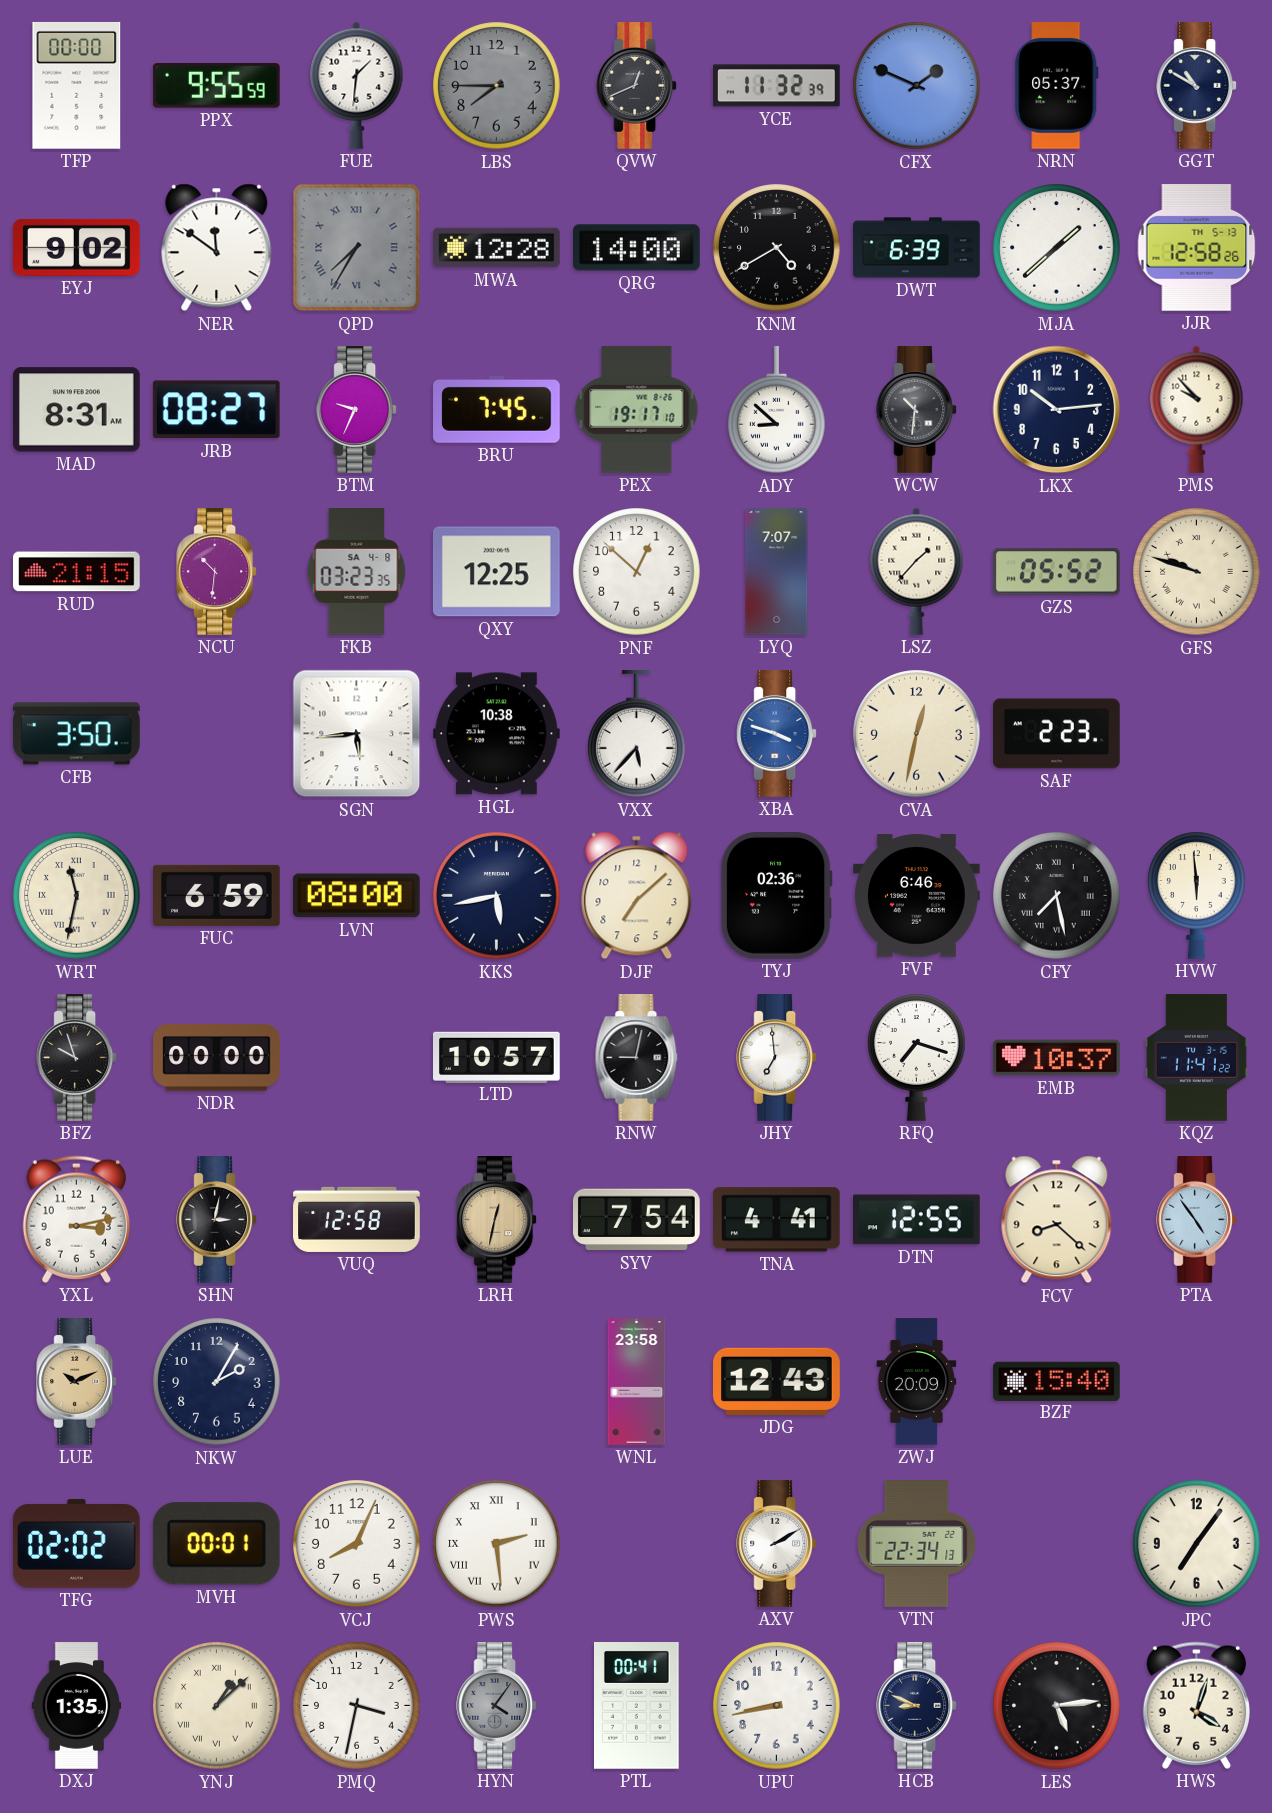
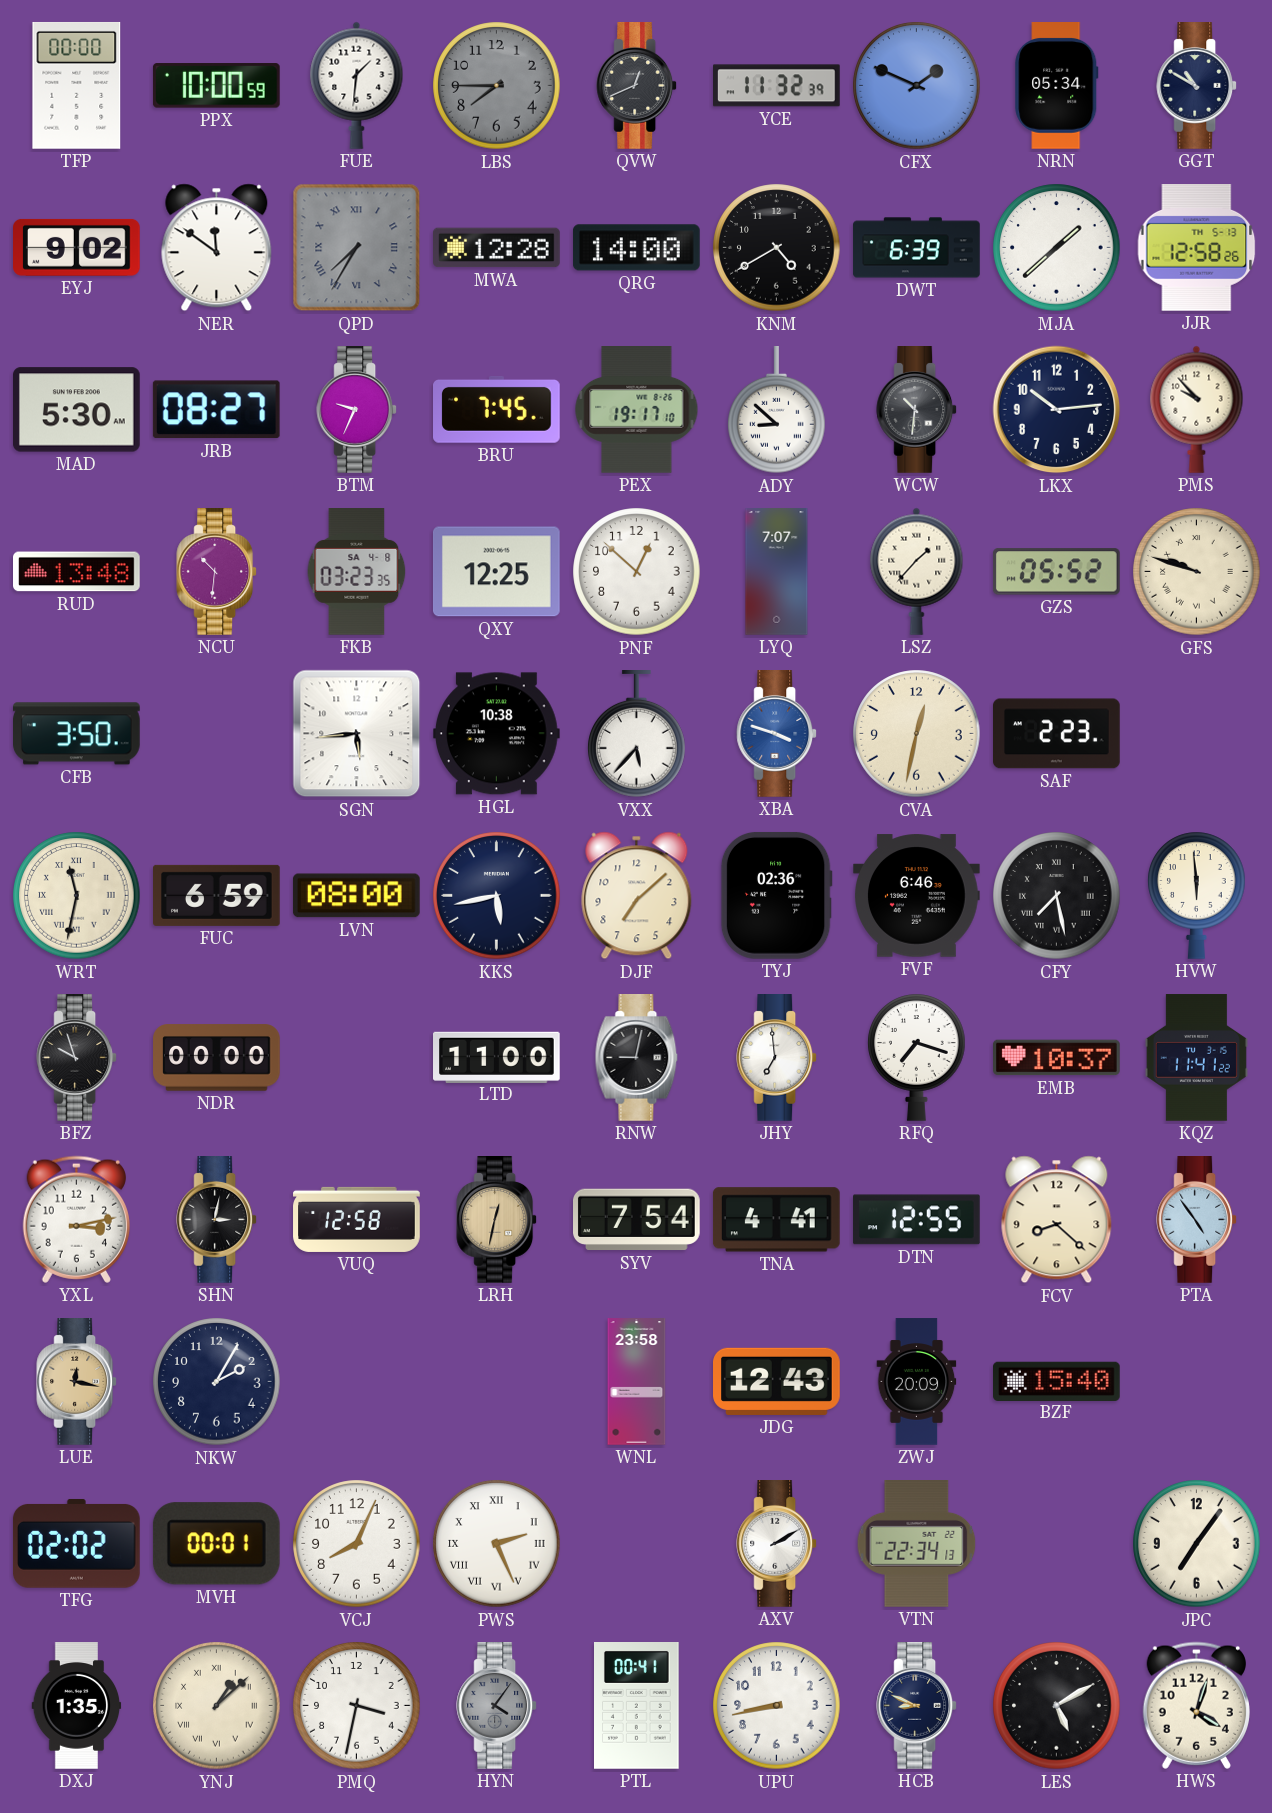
PPX: 9:55 -> 10:00
NRN: 05:37 -> 05:34
MAD: 8:31 -> 5:30
RUD: 21:15 -> 13:48
LTD: 10:57 -> 11:00
LUE: 10:11 -> 12:17
PWS: 2:29 -> 2:26
LES: 5:14 -> 5:10
